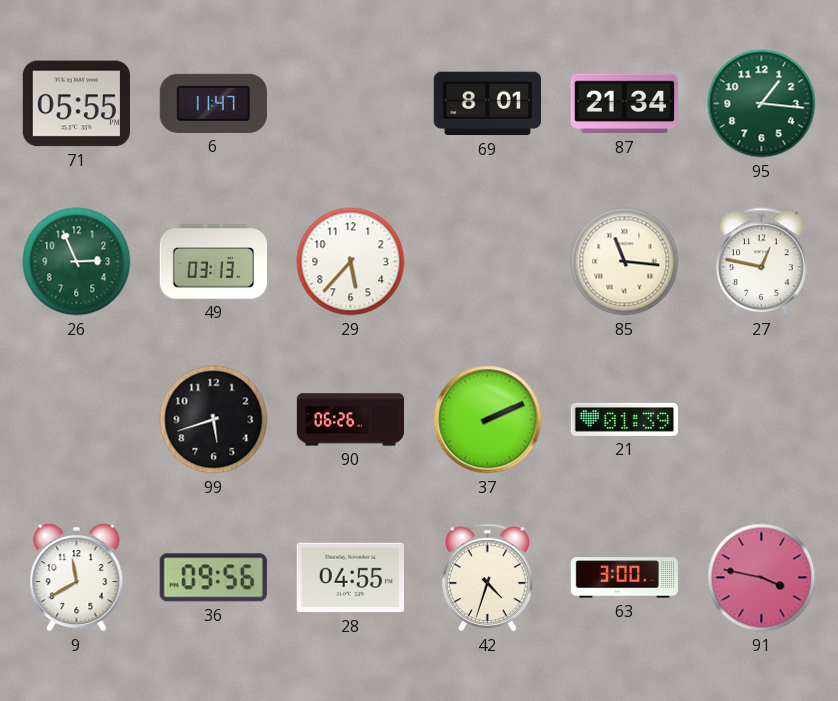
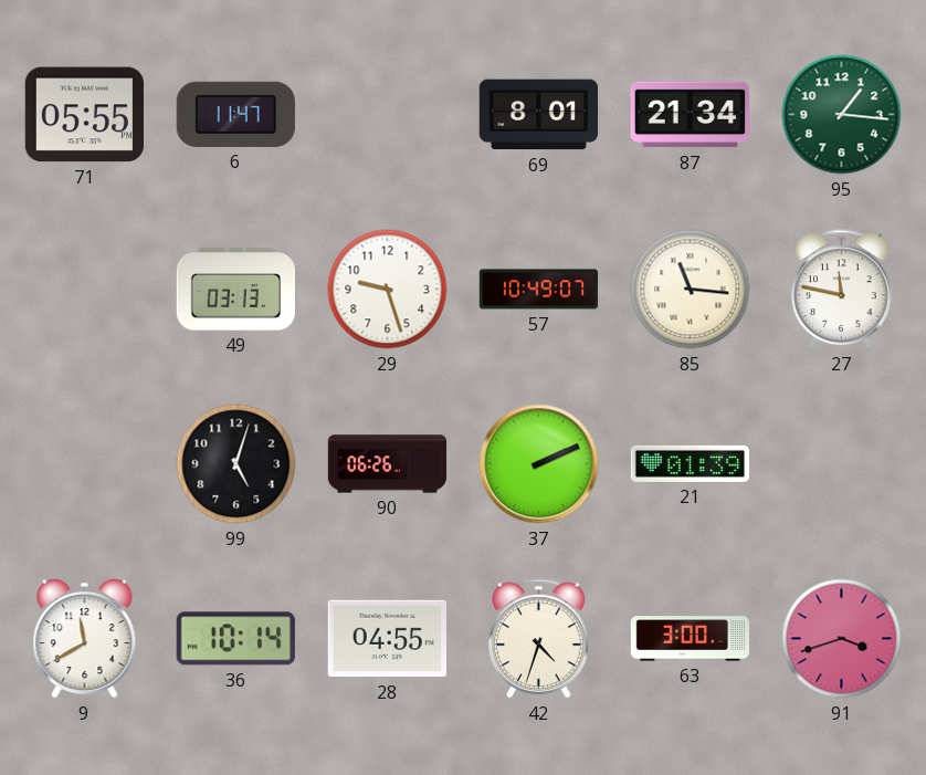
26: 2:56 -> none
29: 5:37 -> 9:27
57: none -> 10:49
27: 12:47 -> 11:47
99: 5:42 -> 5:03
36: 09:56 -> 10:14
91: 3:47 -> 3:42
